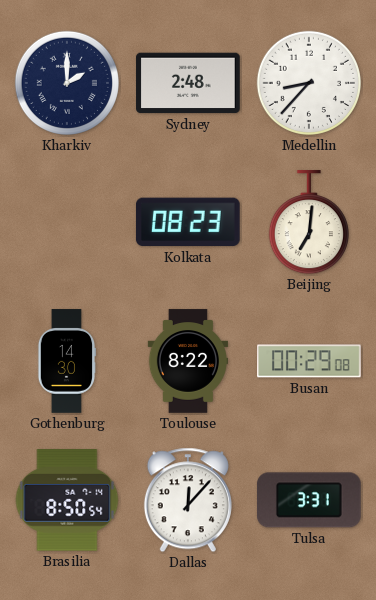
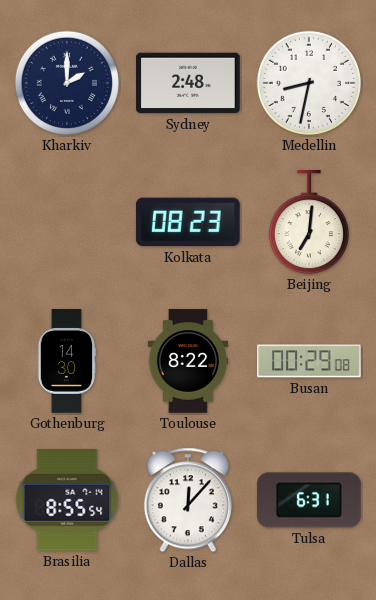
Medellin: 8:37 -> 8:32
Brasilia: 8:50 -> 8:55
Tulsa: 3:31 -> 6:31
